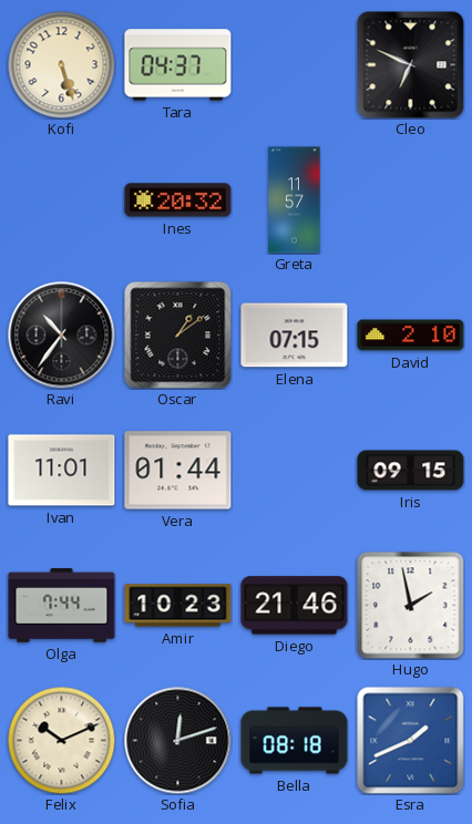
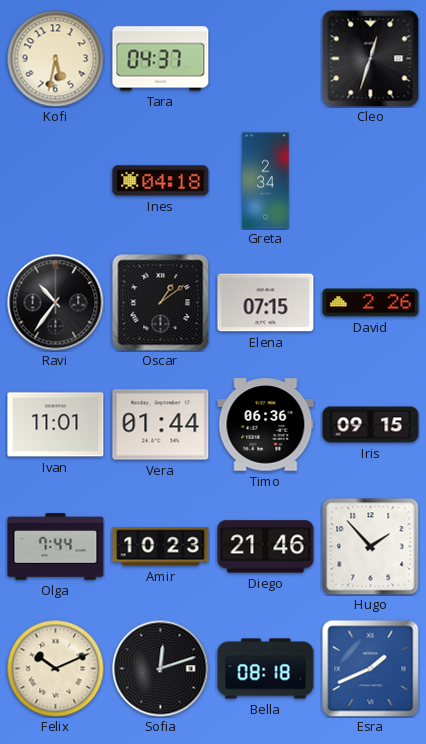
Kofi: 5:27 -> 5:32
Cleo: 6:49 -> 12:33
Ines: 20:32 -> 04:18
Greta: 11:57 -> 2:34
David: 2:10 -> 2:26
Timo: none -> 06:36
Hugo: 1:58 -> 1:53
